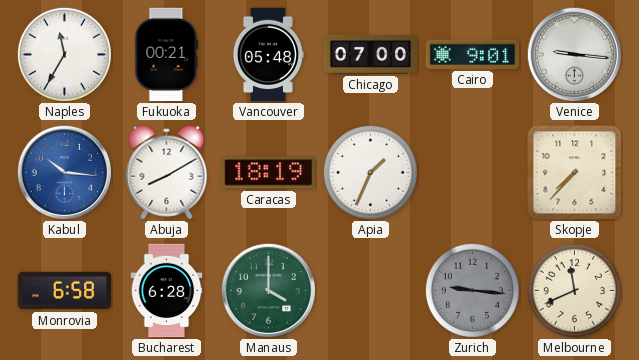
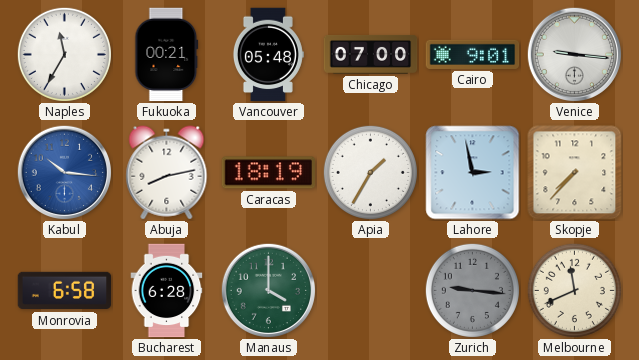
Abuja: 8:10 -> 8:13
Apia: 1:34 -> 1:35
Lahore: none -> 2:58
